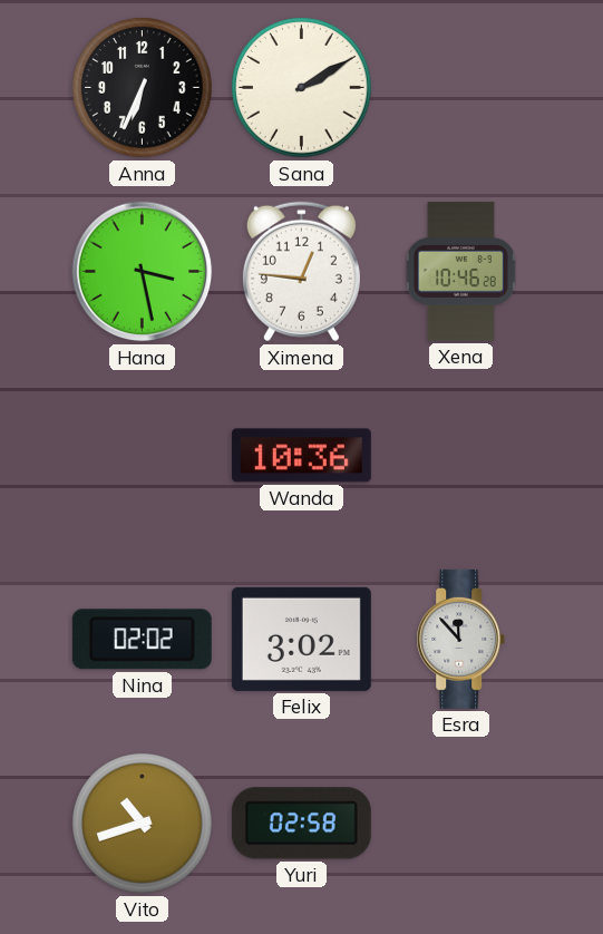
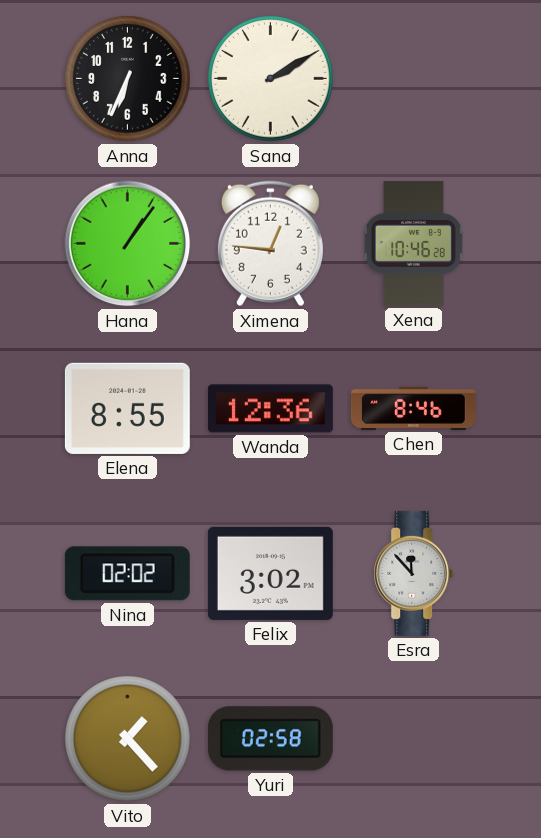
Hana: 3:28 -> 1:06
Elena: none -> 8:55
Wanda: 10:36 -> 12:36
Chen: none -> 8:46
Vito: 10:42 -> 1:23
